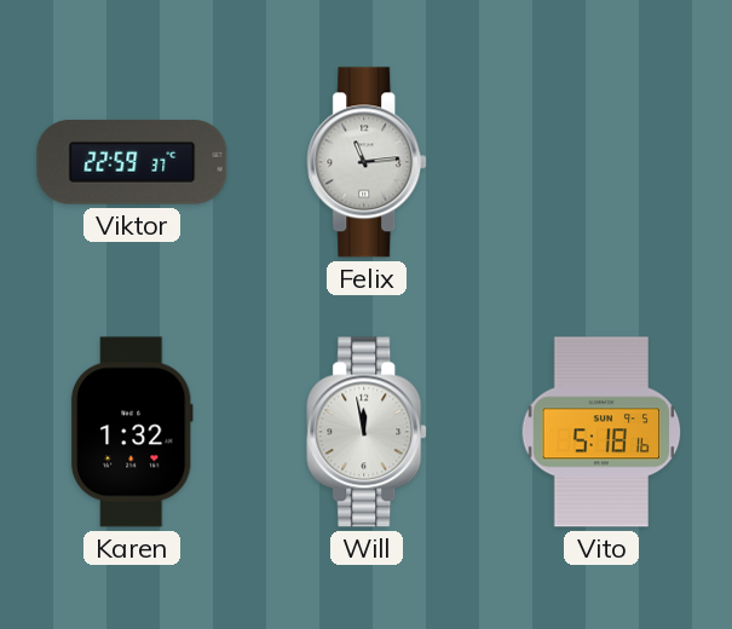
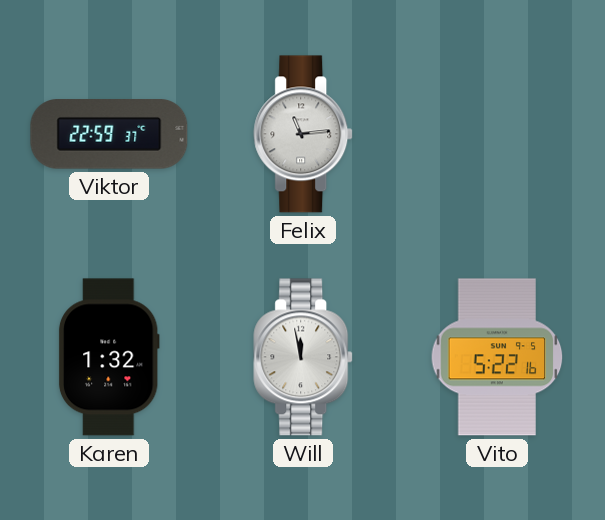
Vito: 5:18 -> 5:22
